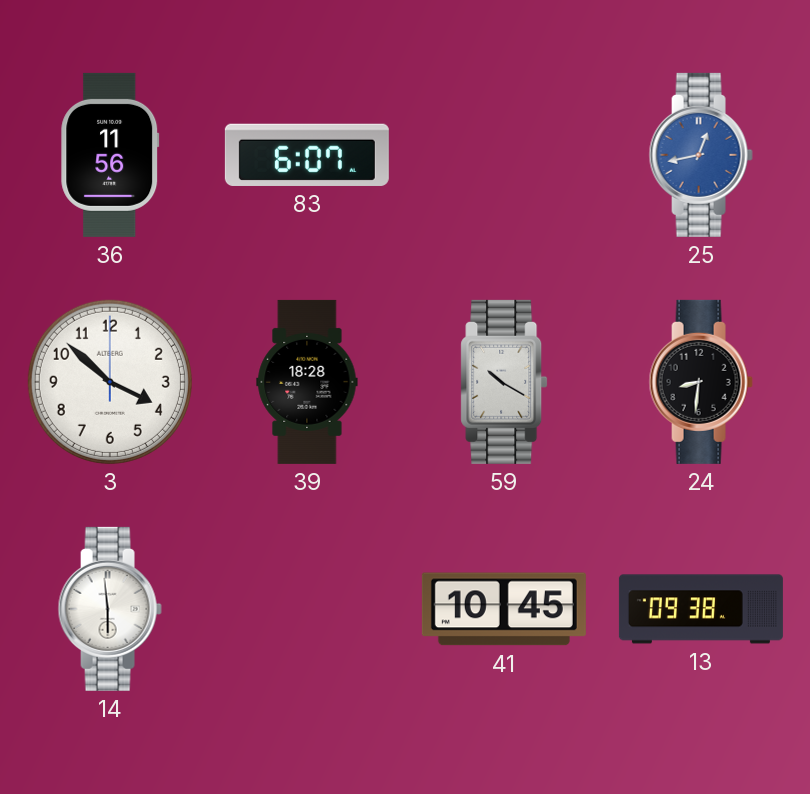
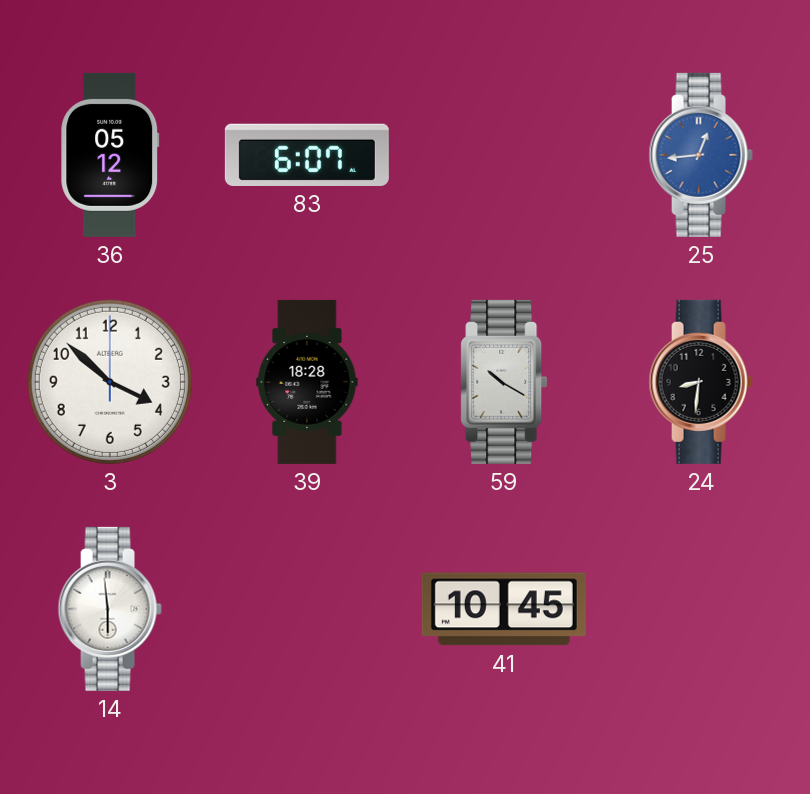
36: 11:56 -> 05:12
25: 12:43 -> 12:44
13: 09:38 -> none
